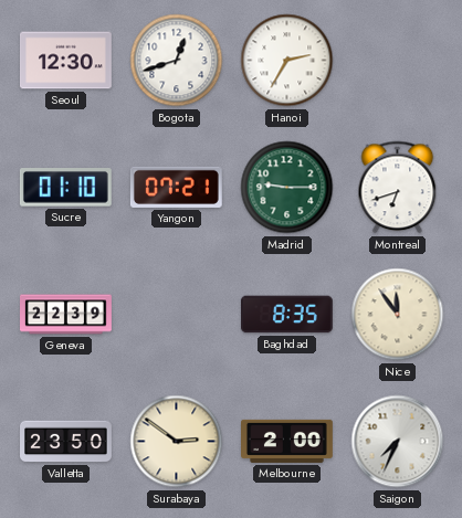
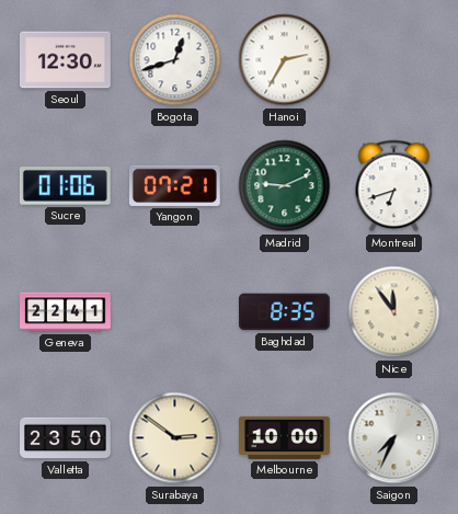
Sucre: 01:10 -> 01:06
Madrid: 9:15 -> 9:11
Geneva: 22:39 -> 22:41
Melbourne: 2:00 -> 10:00
